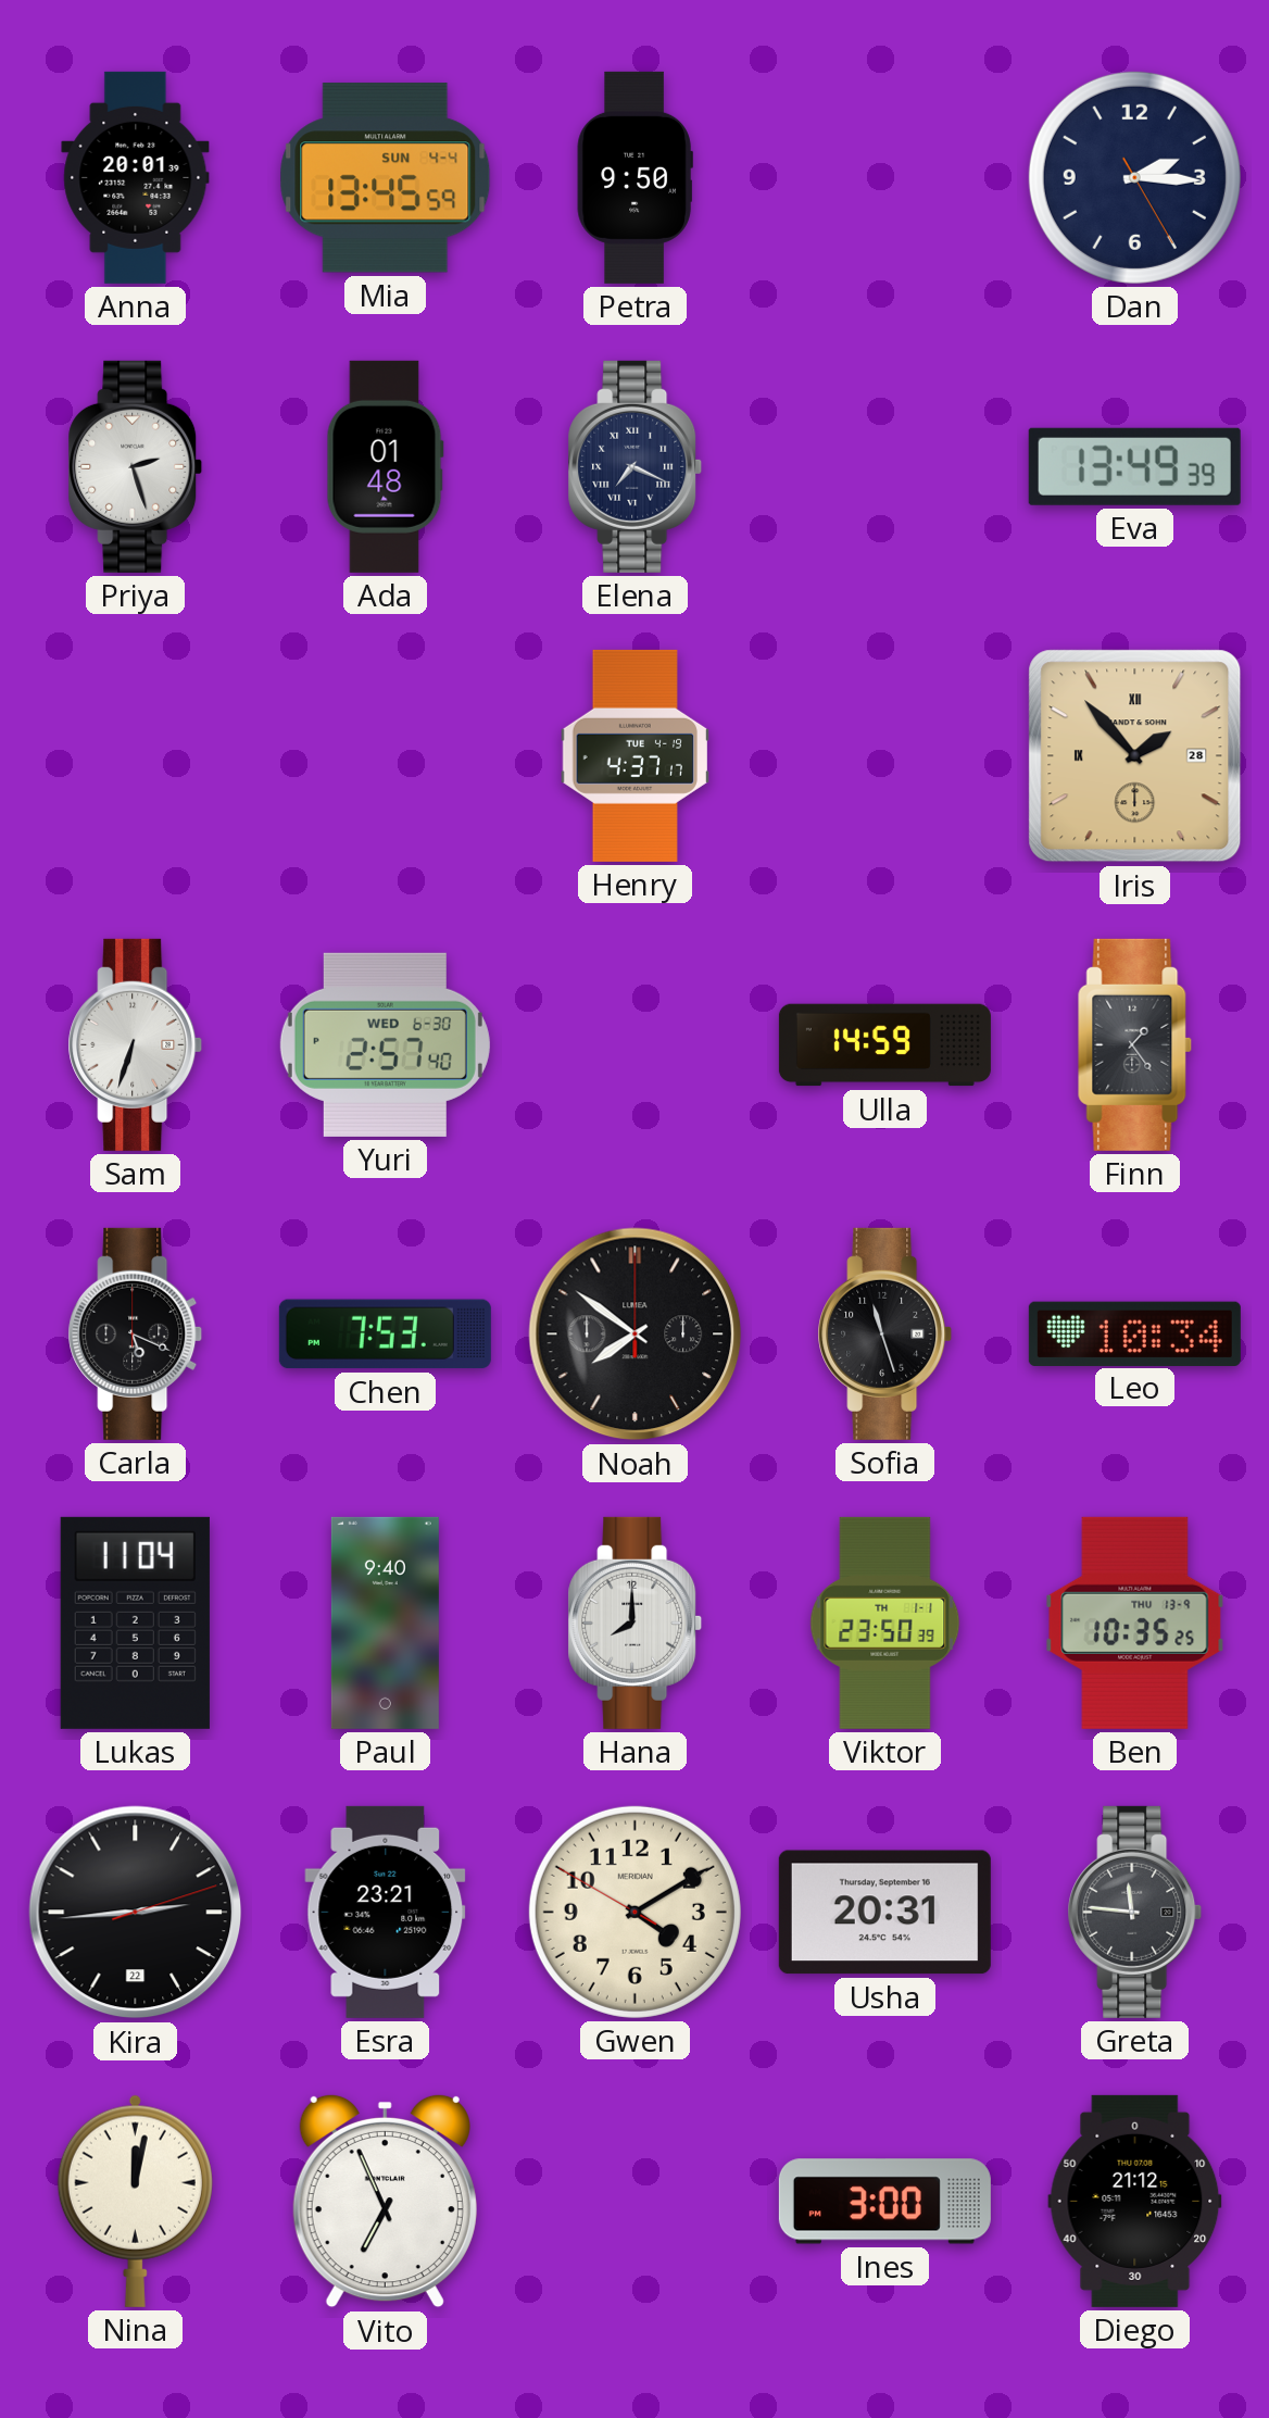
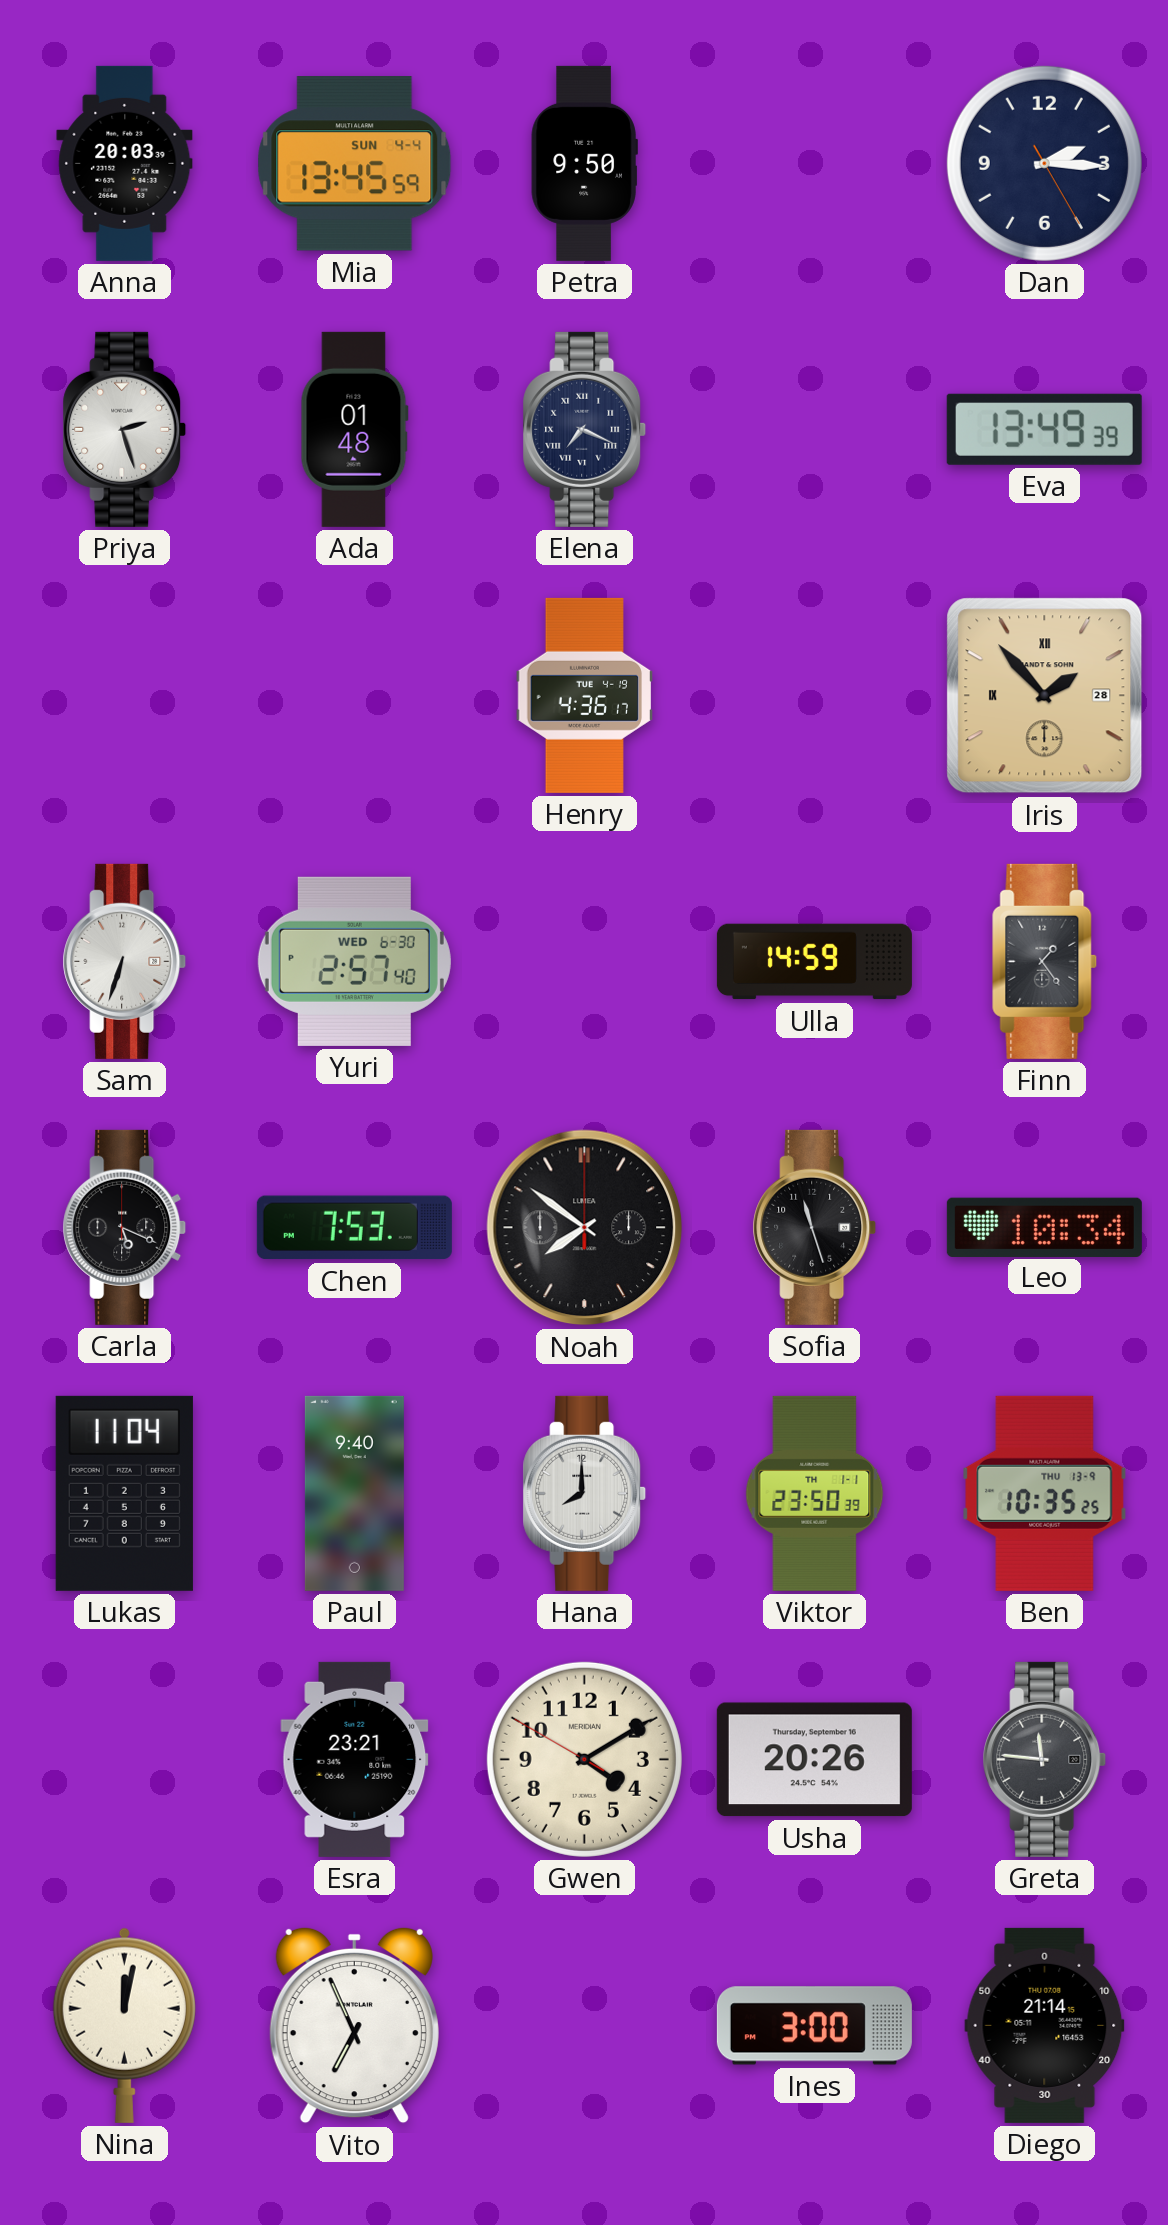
Anna: 20:01 -> 20:03
Henry: 4:37 -> 4:36
Kira: 2:44 -> none
Usha: 20:31 -> 20:26
Diego: 21:12 -> 21:14
